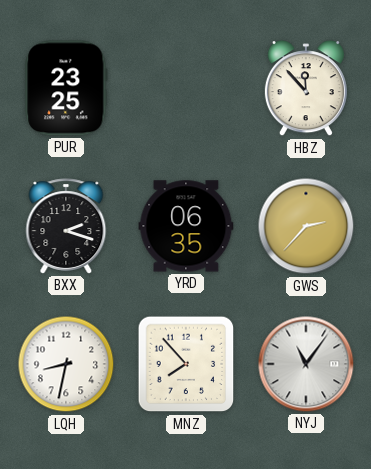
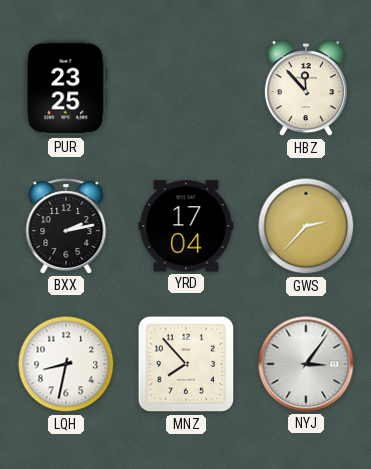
BXX: 2:18 -> 2:13
YRD: 06:35 -> 17:04
NYJ: 11:06 -> 3:06
